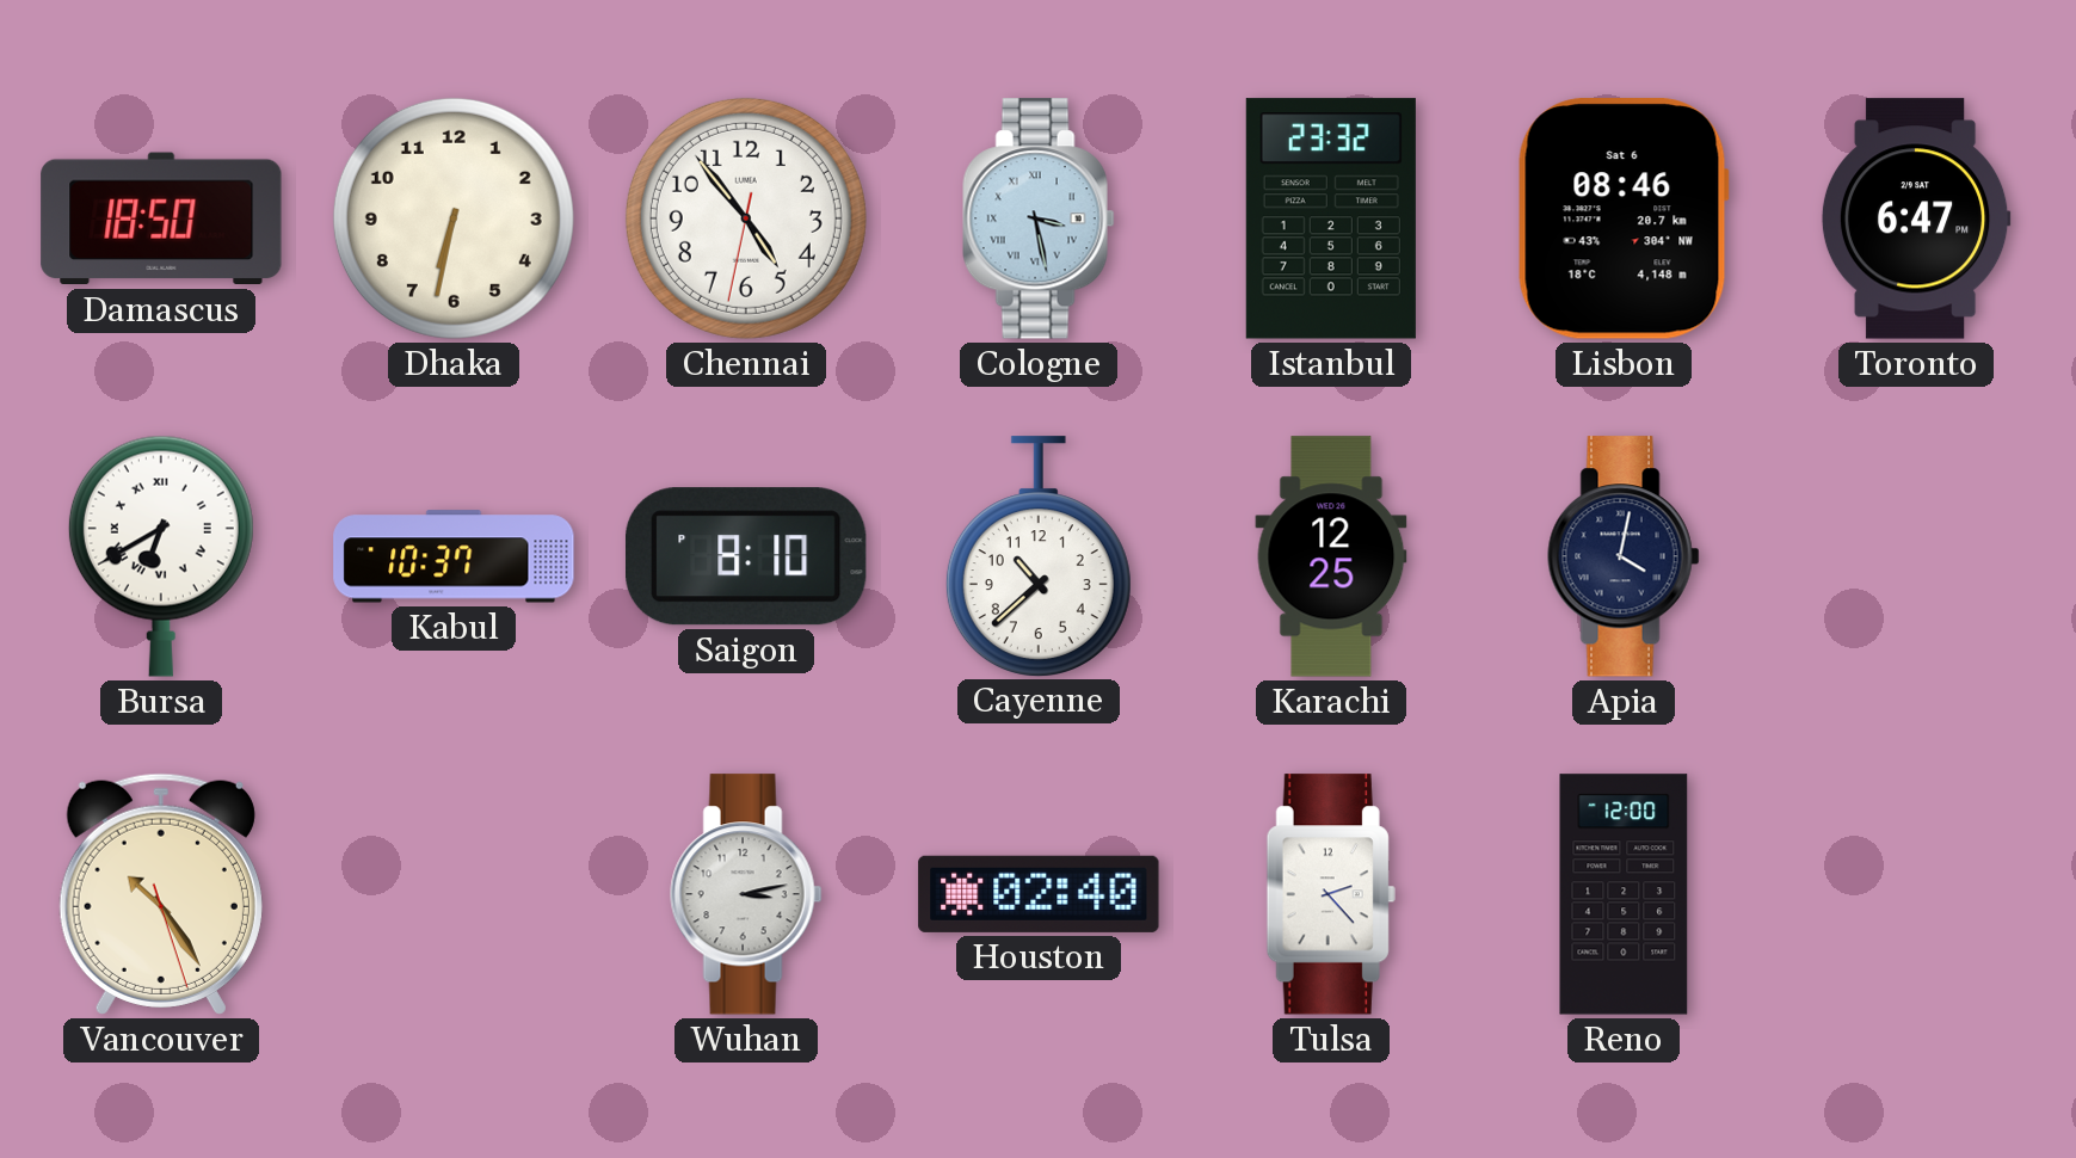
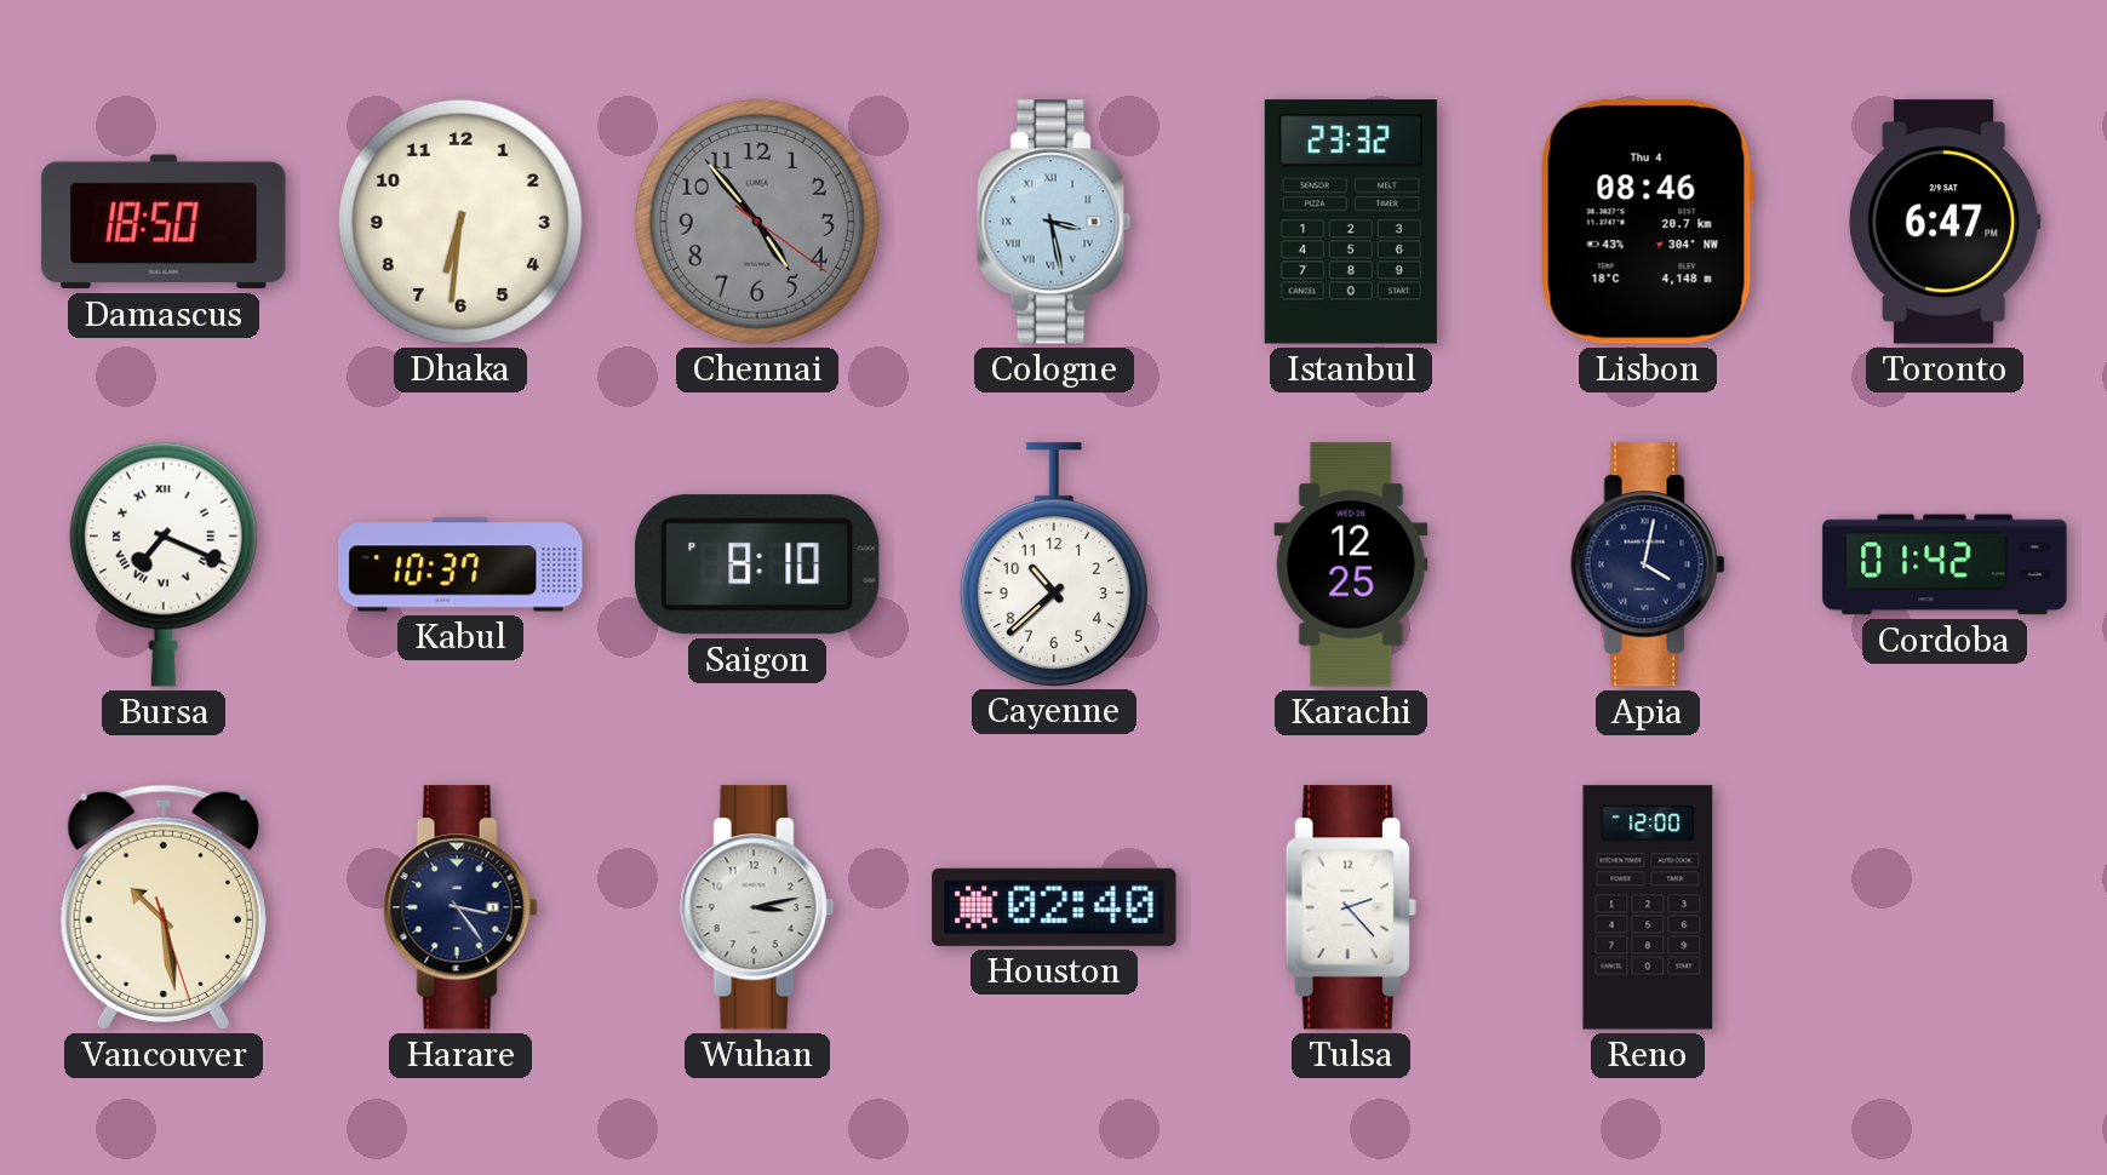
Dhaka: 6:32 -> 6:31
Chennai: 4:53:32 -> 4:53:21
Chennai dial: white -> grey
Lisbon date: Sat 6 -> Thu 4
Bursa: 6:40 -> 7:19
Cordoba: none -> 01:42
Vancouver: 10:24 -> 10:28
Harare: none -> 3:24
